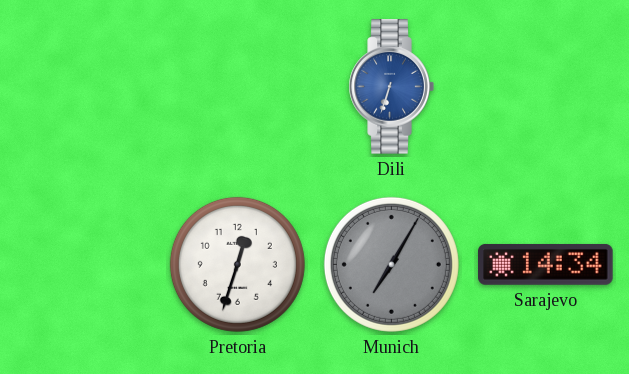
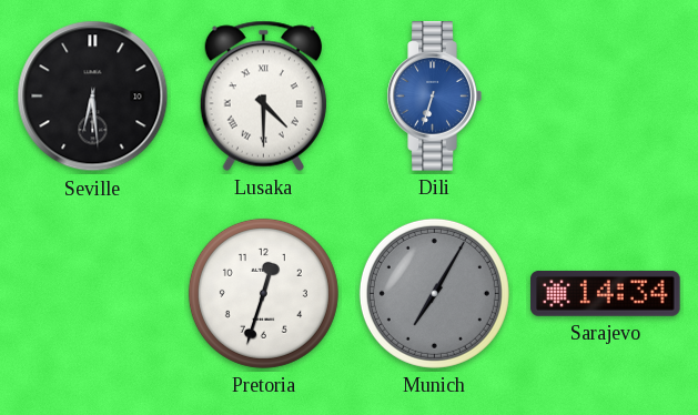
Seville: none -> 6:29
Lusaka: none -> 4:30
